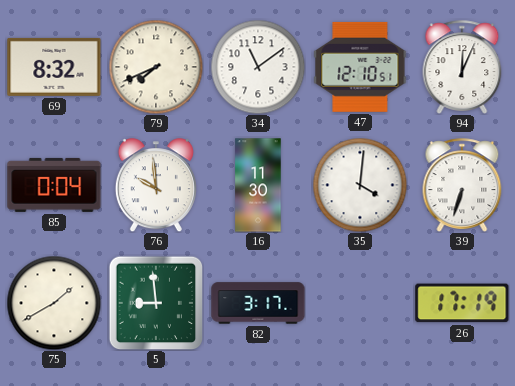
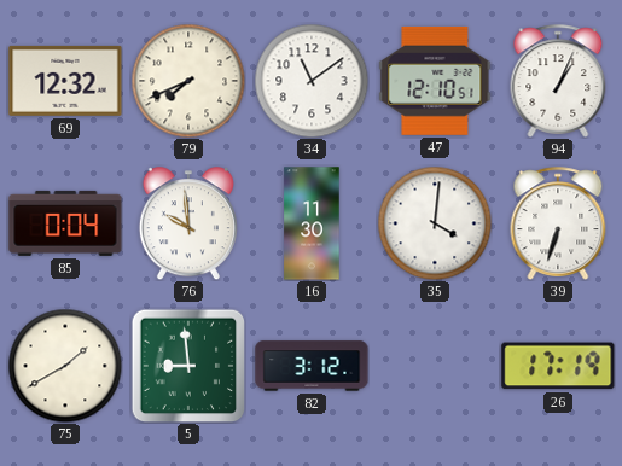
69: 8:32 -> 12:32
94: 12:04 -> 1:04
82: 3:17 -> 3:12
